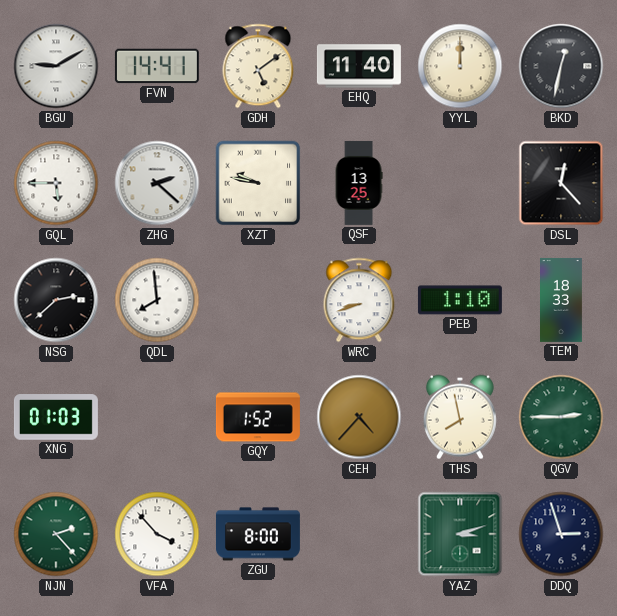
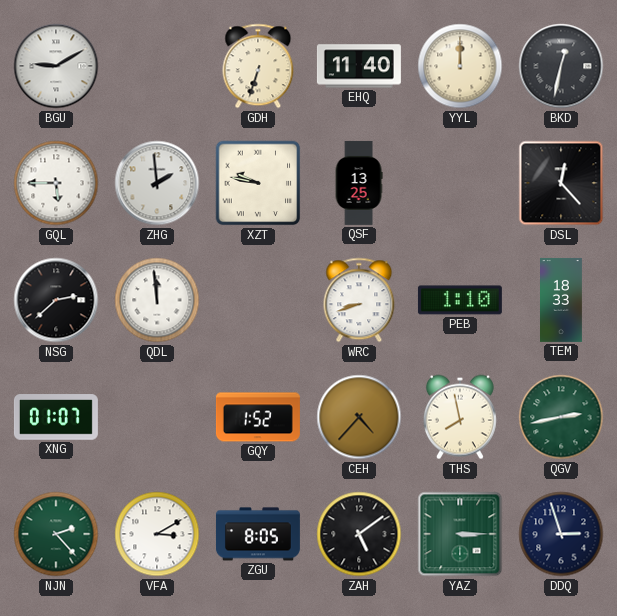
FVN: 14:41 -> none
GDH: 5:09 -> 6:33
ZHG: 2:22 -> 1:59
QDL: 7:59 -> 11:59
XNG: 01:03 -> 01:07
QGV: 2:45 -> 2:43
VFA: 3:53 -> 3:10
ZGU: 8:00 -> 8:05
ZAH: none -> 5:09
YAZ: 3:12 -> 3:15
